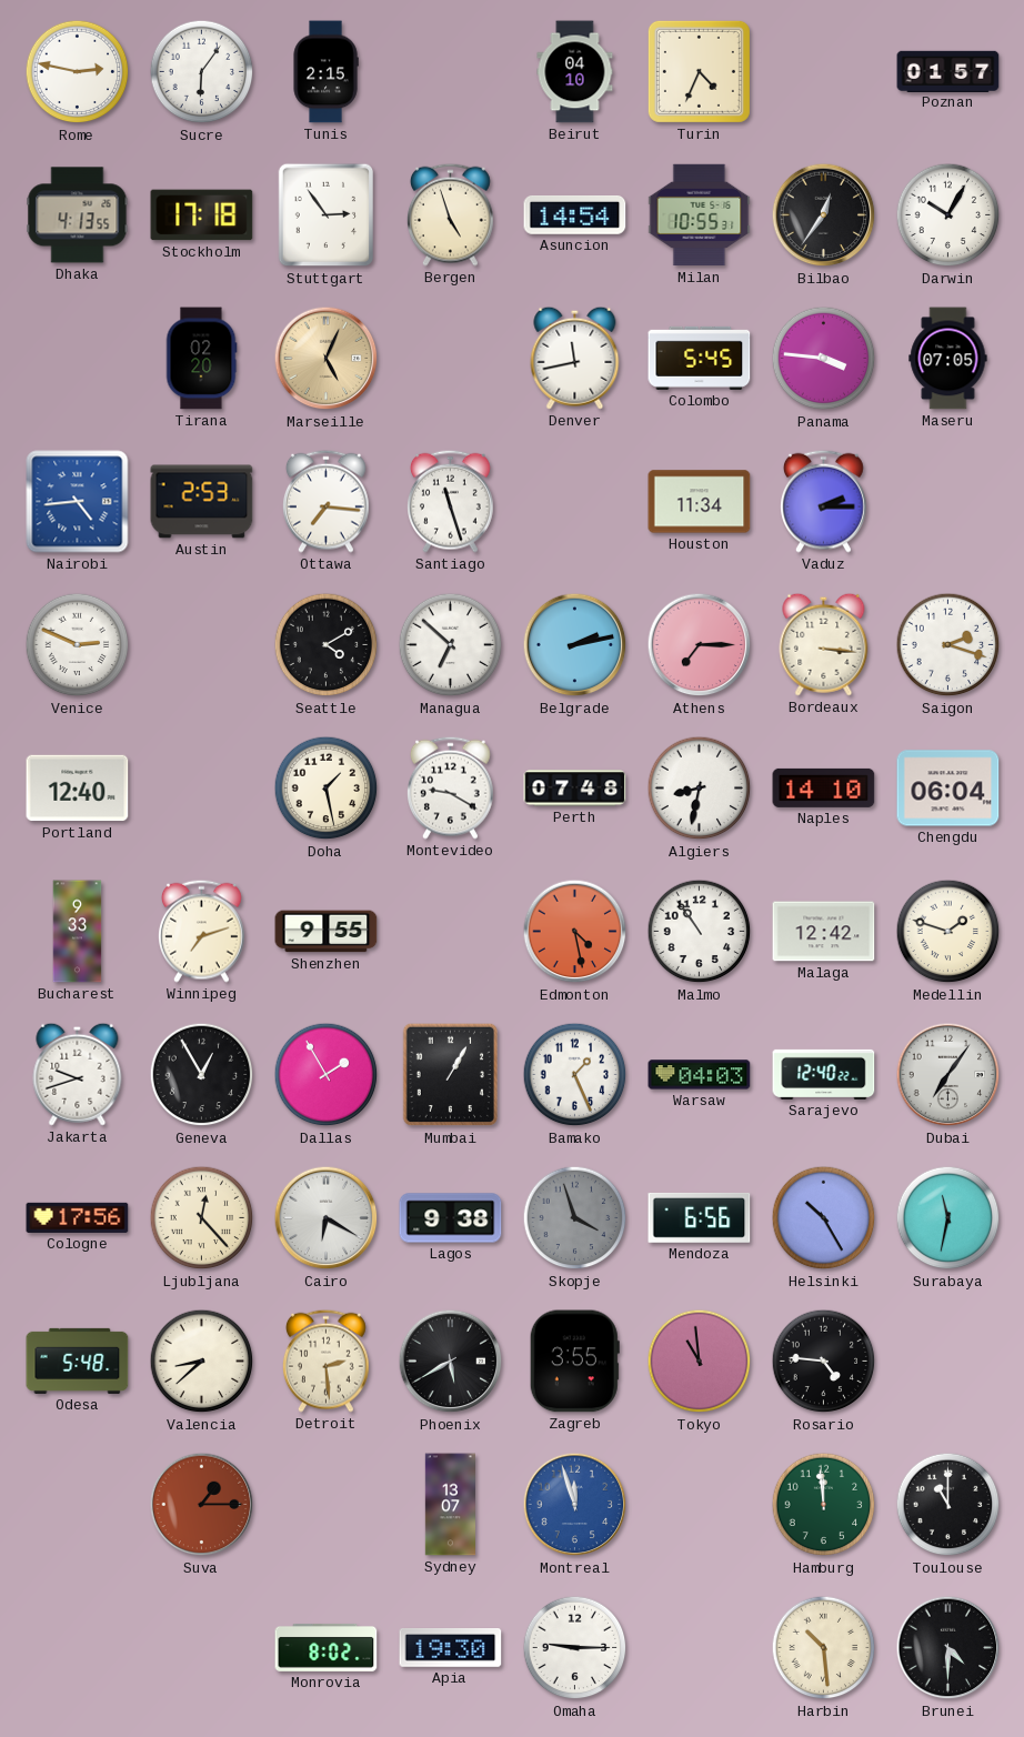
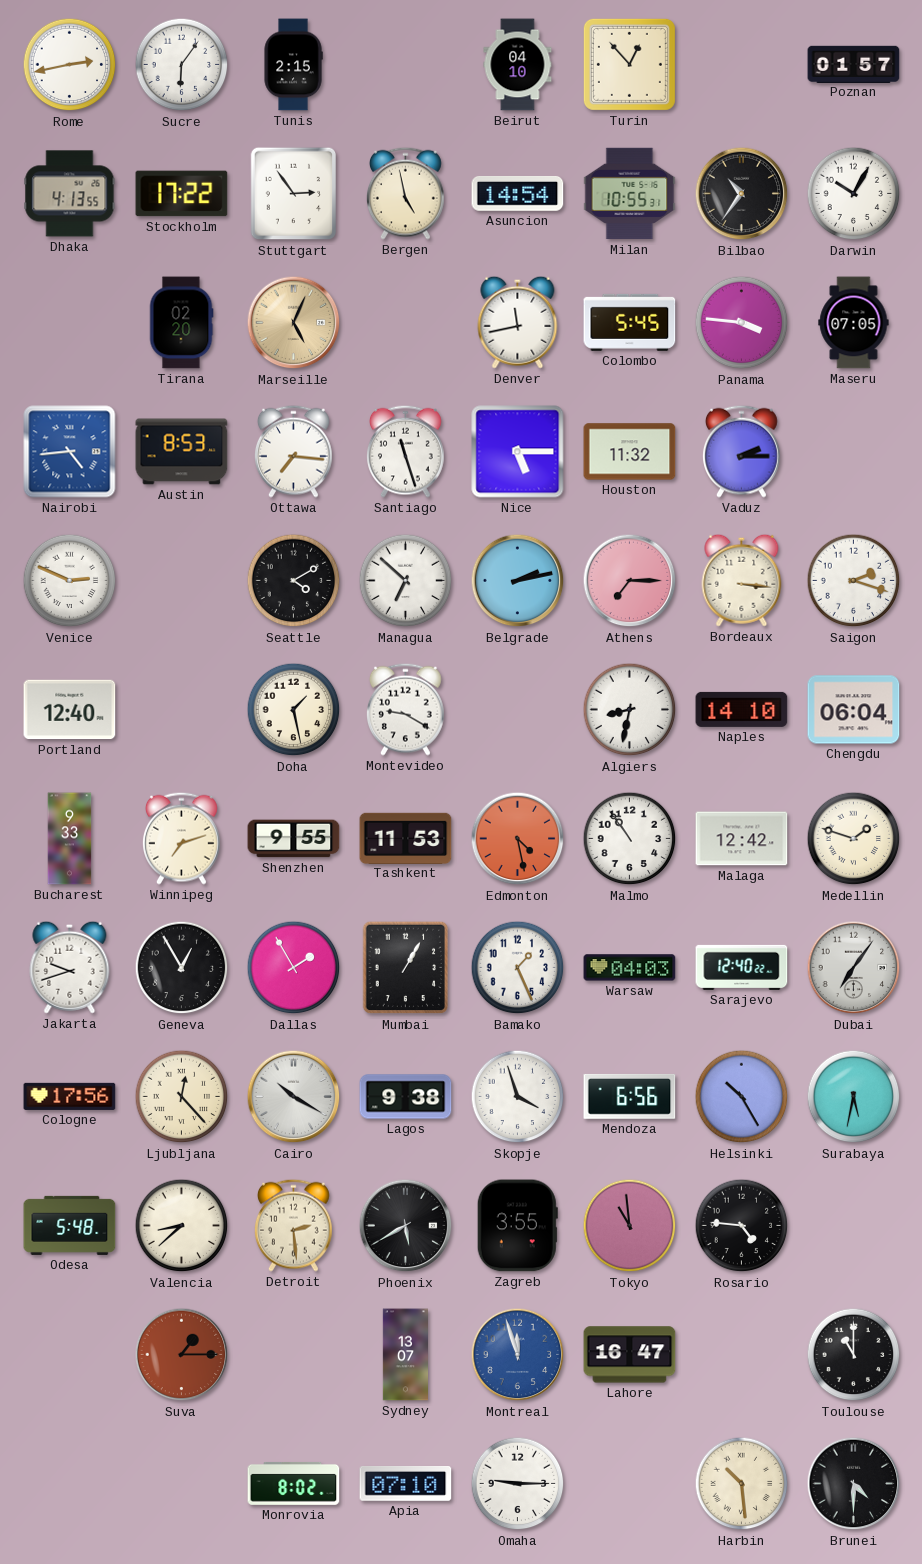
Rome: 2:47 -> 2:43
Turin: 4:34 -> 12:53
Stockholm: 17:18 -> 17:22
Bergen: 4:57 -> 4:58
Bilbao: 12:36 -> 10:36
Austin: 2:53 -> 8:53
Nice: none -> 5:15
Houston: 11:34 -> 11:32
Perth: 07:48 -> none
Tashkent: none -> 11:53
Cairo: 6:20 -> 10:20
Skopje dial: grey -> white
Surabaya: 11:32 -> 5:32
Lahore: none -> 16:47
Hamburg: 11:59 -> none
Apia: 19:30 -> 07:10
